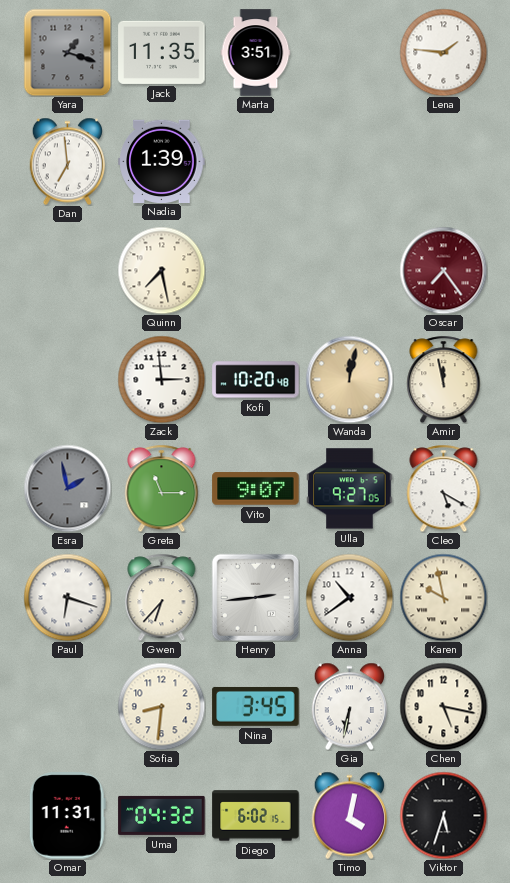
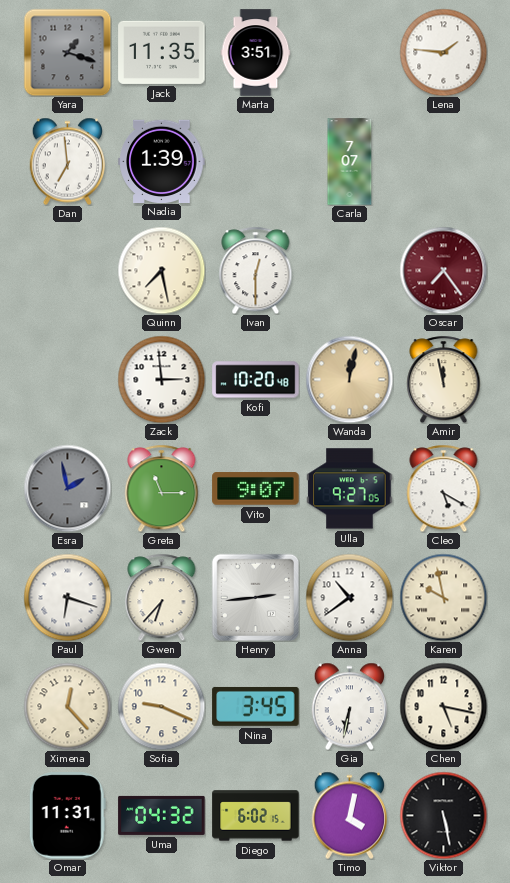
Carla: none -> 7:07
Ivan: none -> 12:30
Ximena: none -> 12:23
Sofia: 8:31 -> 9:19
Viktor: 5:33 -> 5:28
